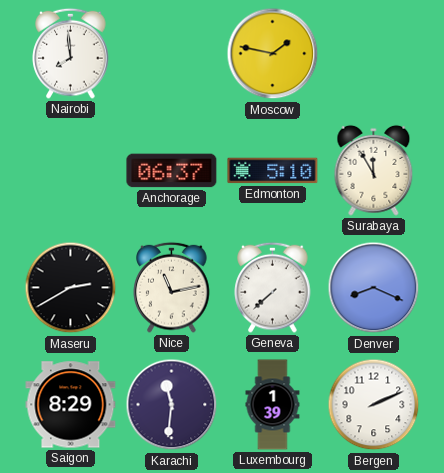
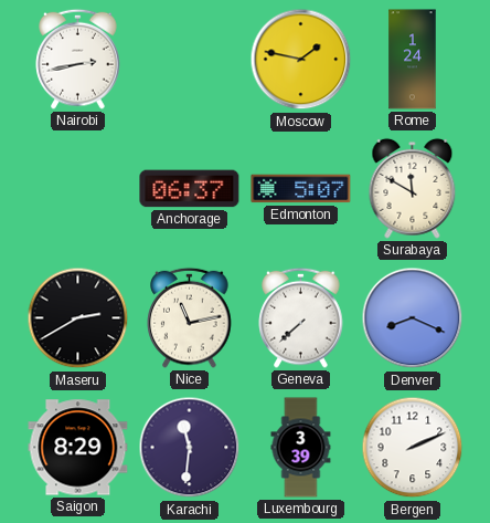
Nairobi: 7:59 -> 2:43
Rome: none -> 1:24
Edmonton: 5:10 -> 5:07
Surabaya: 11:55 -> 11:50
Luxembourg: 1:39 -> 3:39
